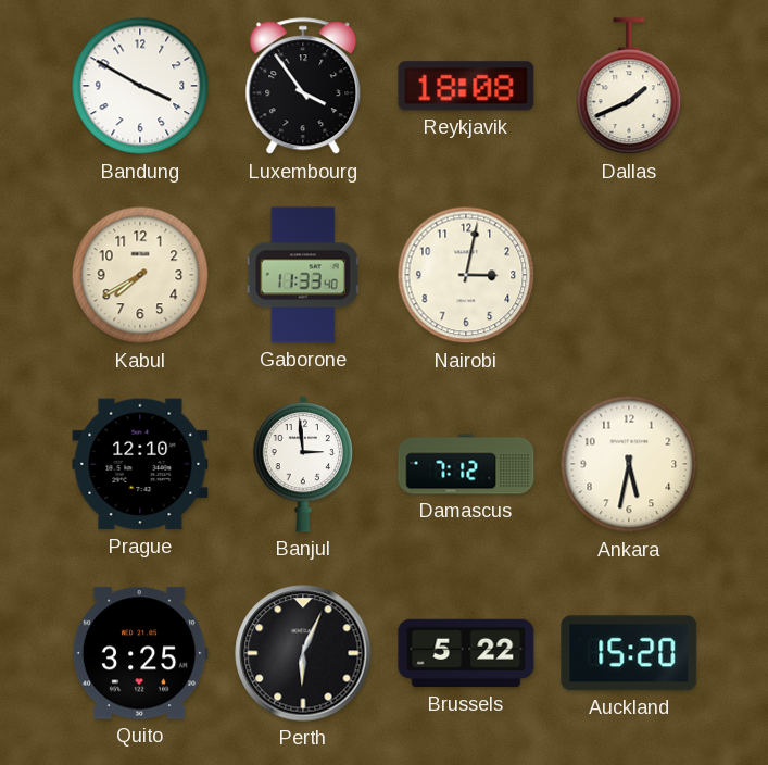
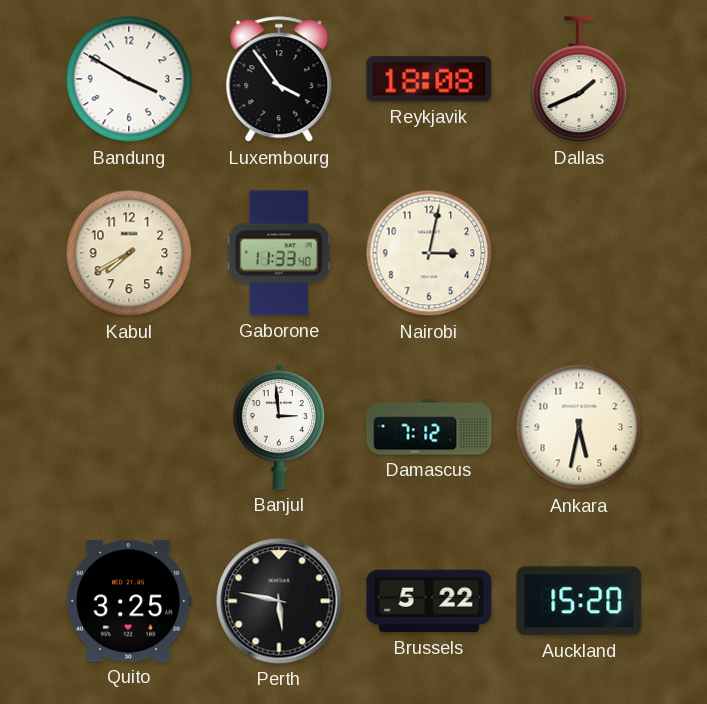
Prague: 12:10 -> none
Perth: 6:04 -> 5:47
